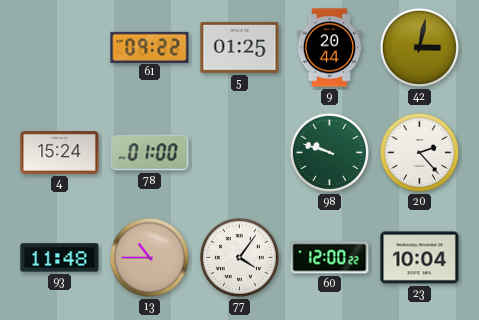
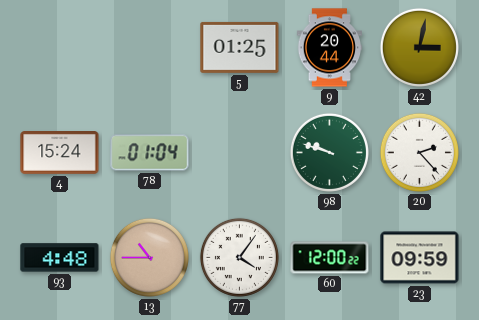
61: 09:22 -> none
78: 01:00 -> 01:04
93: 11:48 -> 4:48
23: 10:04 -> 09:59
